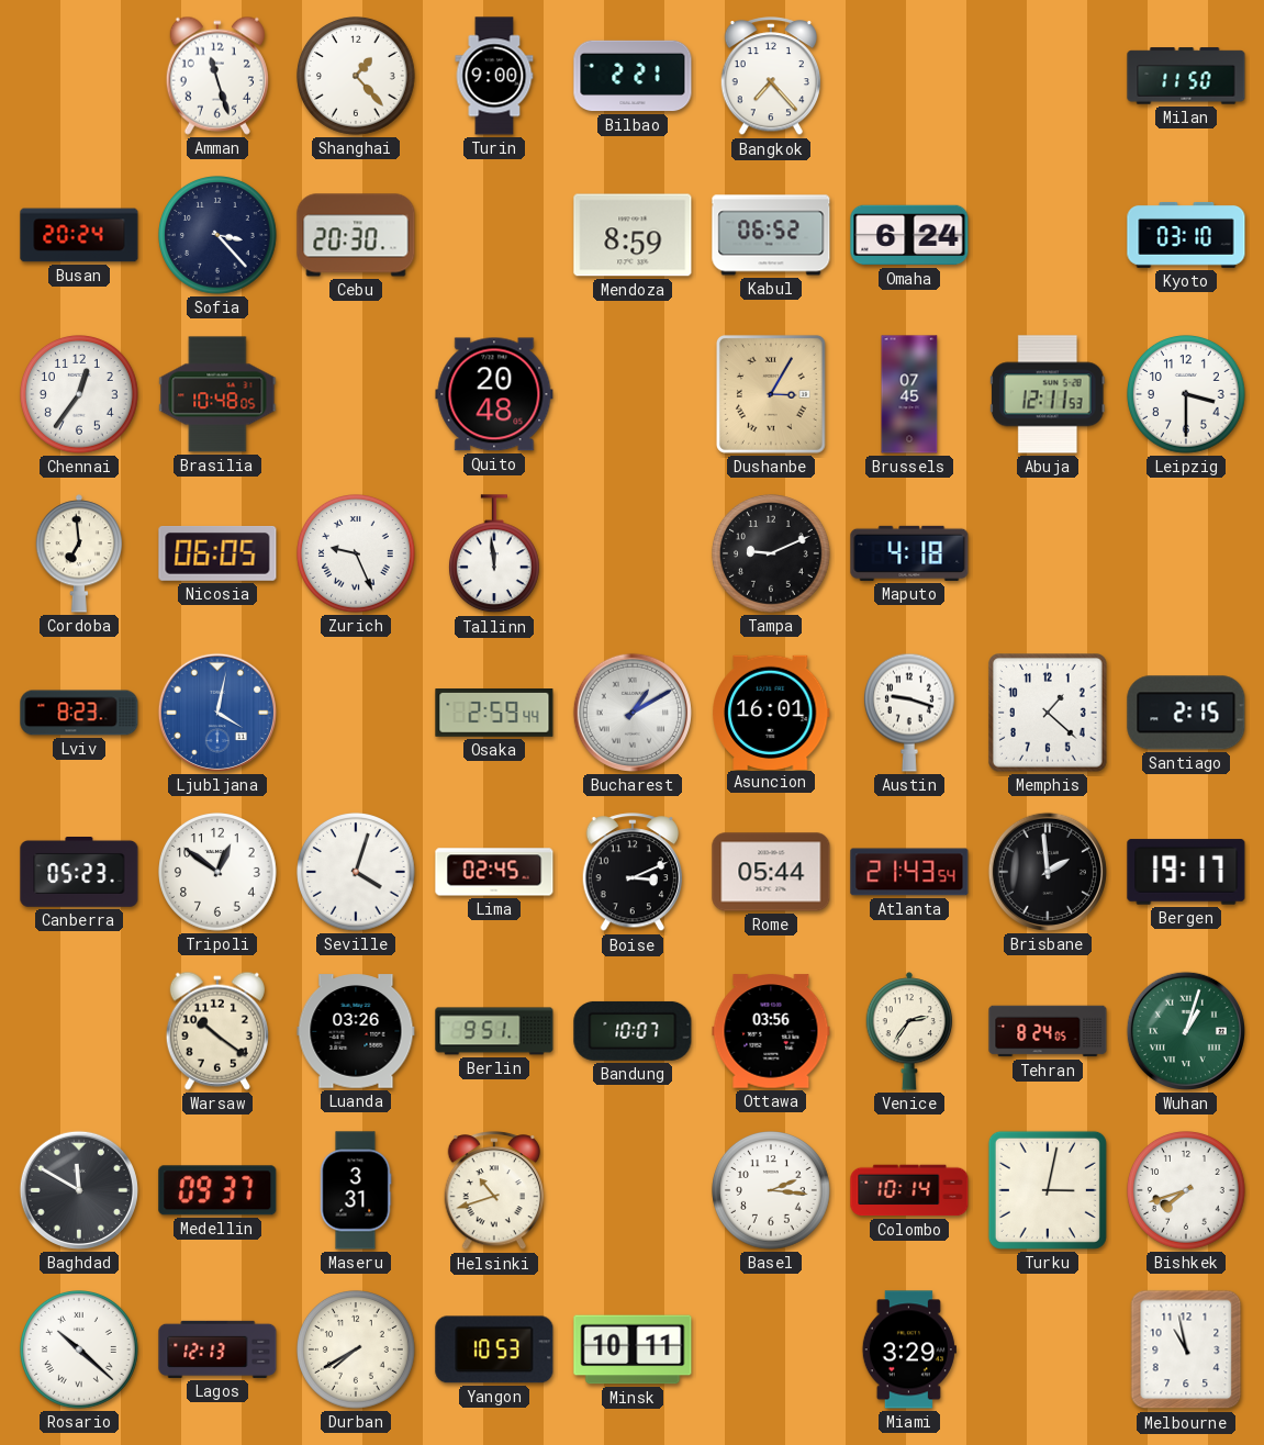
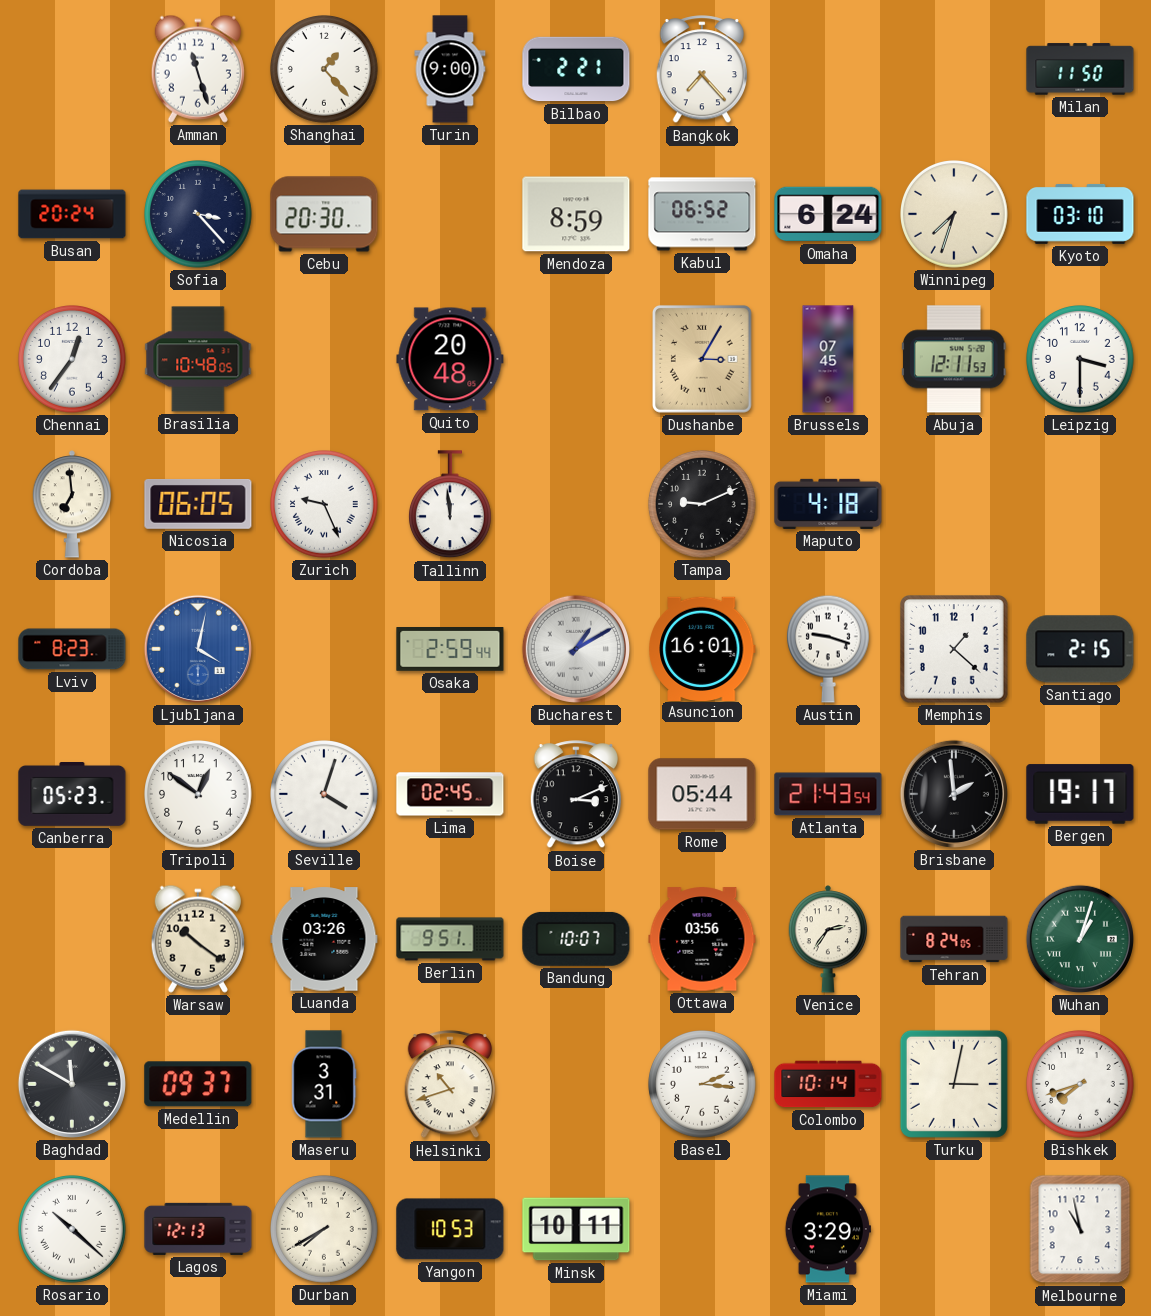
Winnipeg: none -> 7:33
